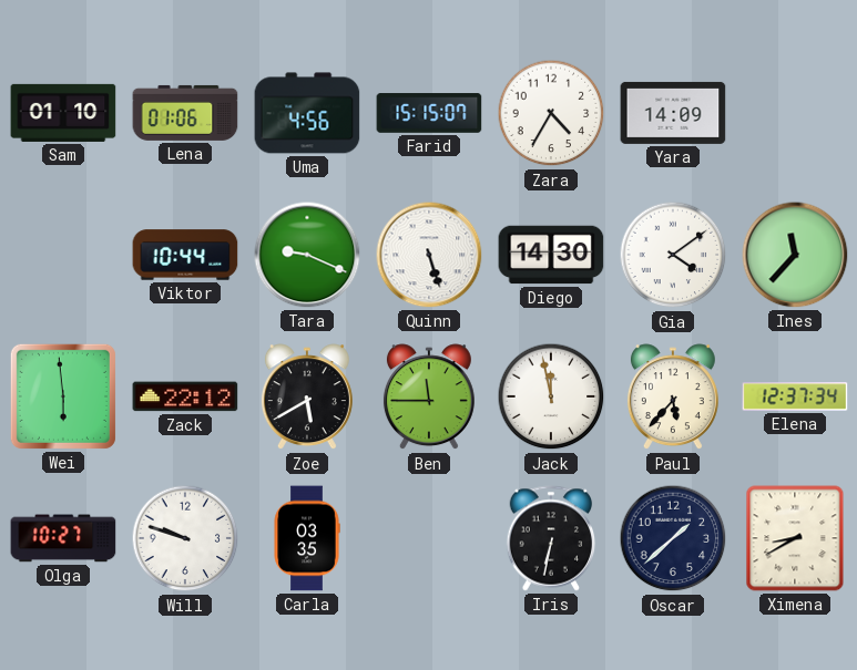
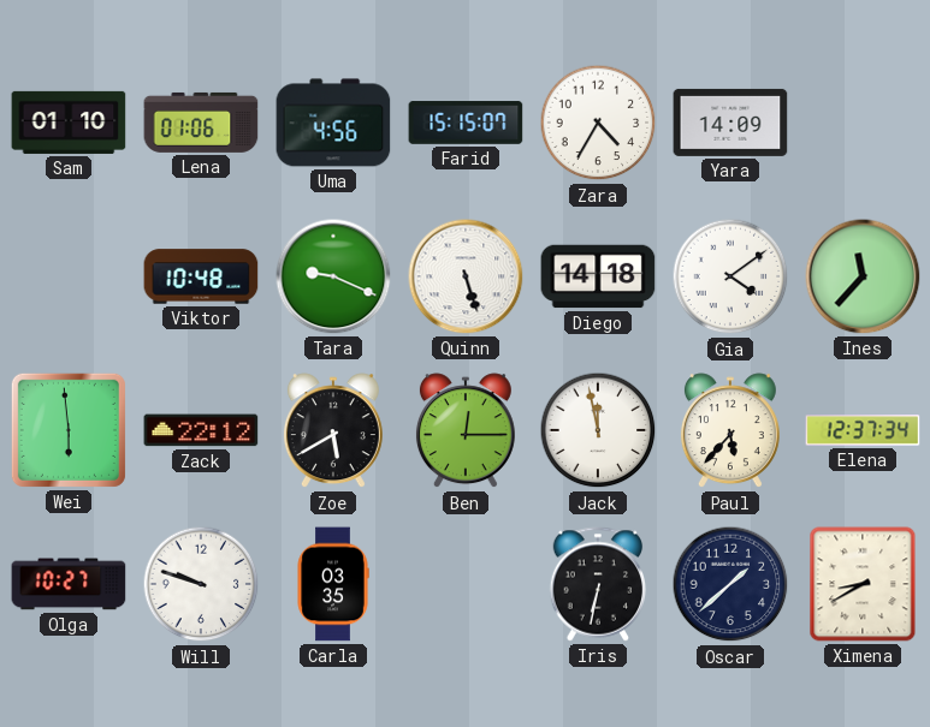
Viktor: 10:44 -> 10:48
Diego: 14:30 -> 14:18
Ben: 11:45 -> 12:15
